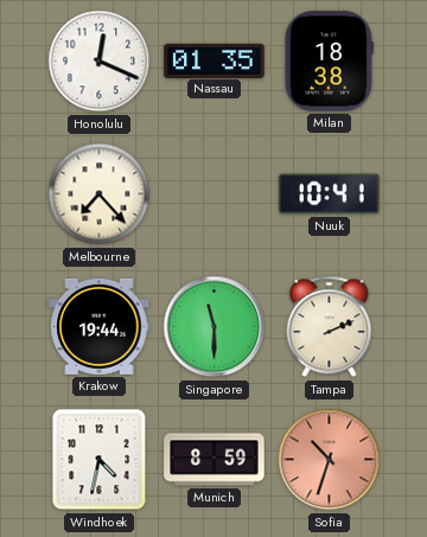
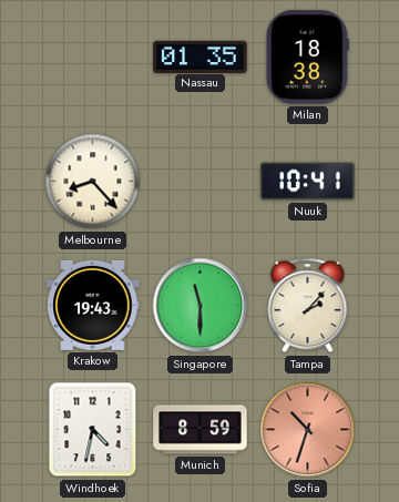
Honolulu: 12:19 -> none
Melbourne: 7:23 -> 8:23
Krakow: 19:44 -> 19:43
Tampa: 2:11 -> 2:07
